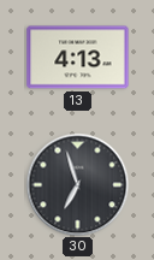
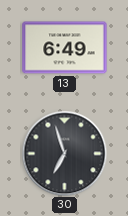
13: 4:13 -> 6:49
